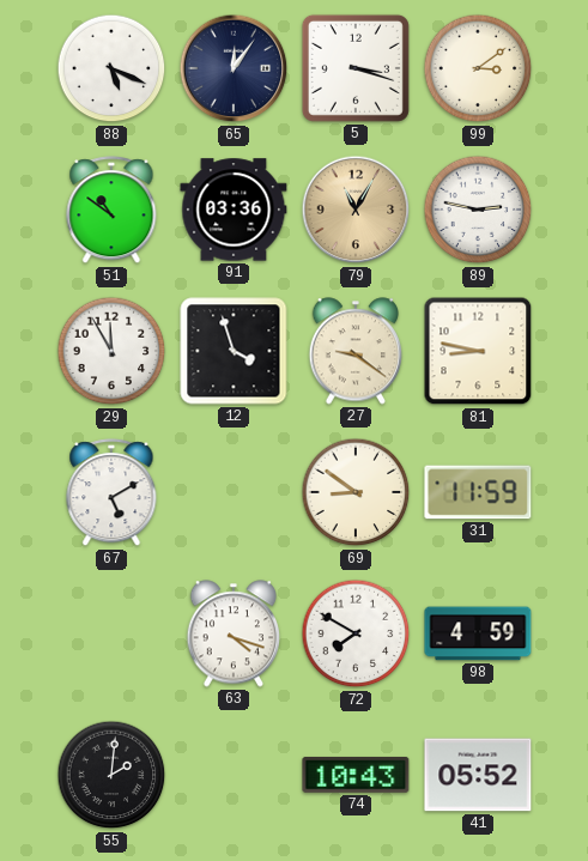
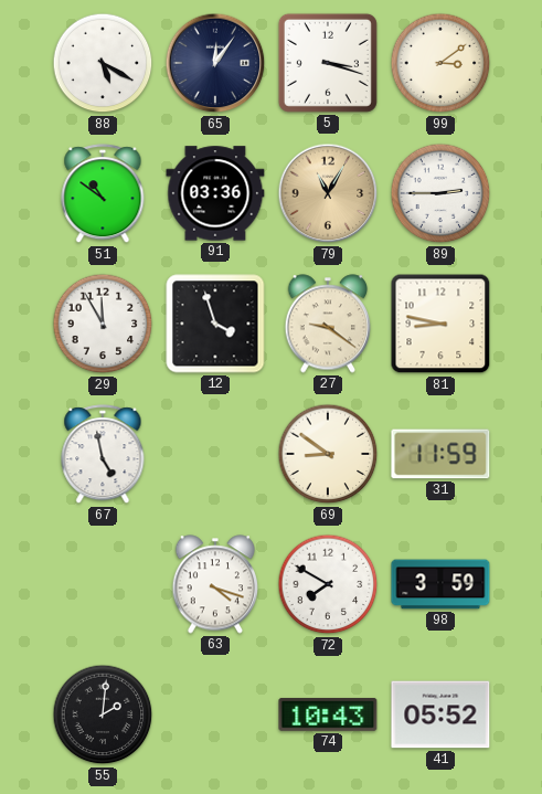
88: 5:19 -> 5:20
89: 2:47 -> 2:45
67: 5:10 -> 4:58
98: 4:59 -> 3:59
